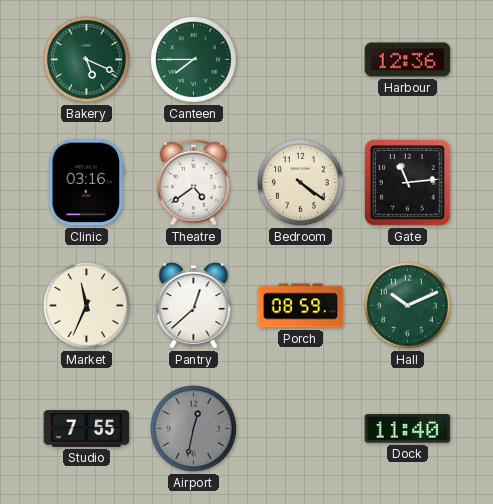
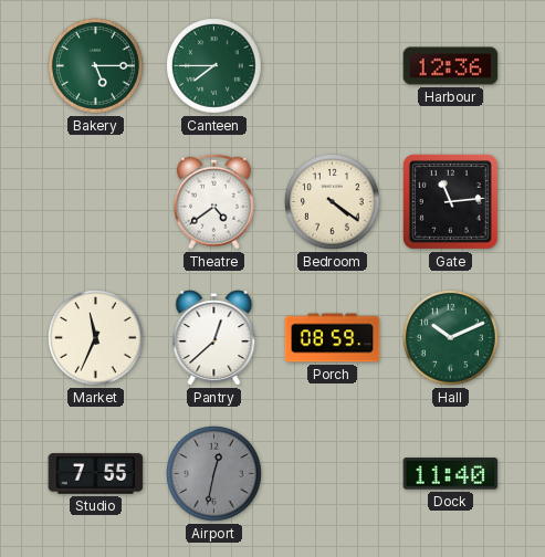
Bakery: 5:19 -> 5:15
Clinic: 03:16 -> none
